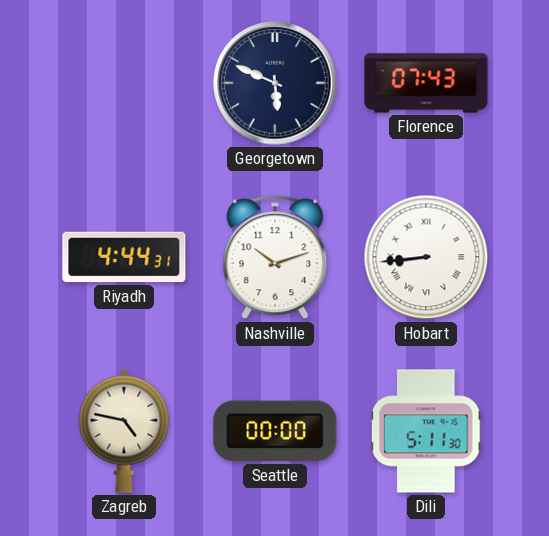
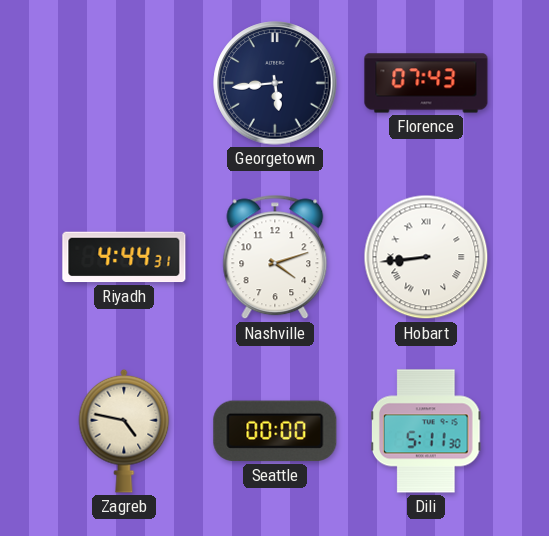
Georgetown: 5:49 -> 5:44
Nashville: 10:12 -> 4:12
